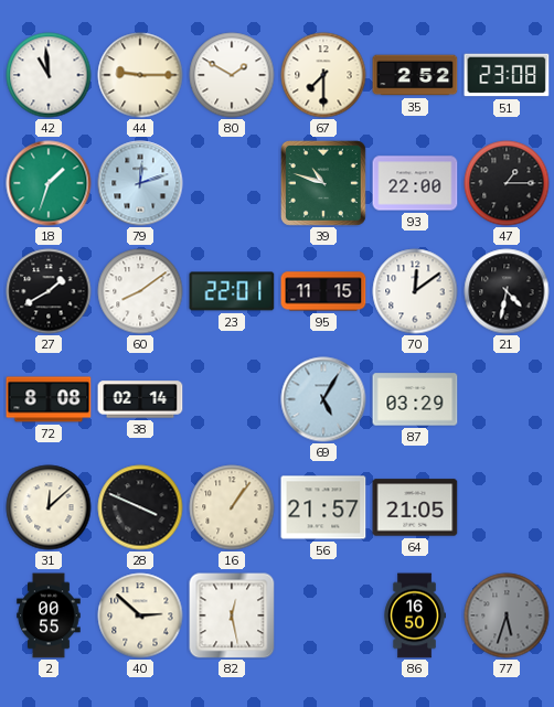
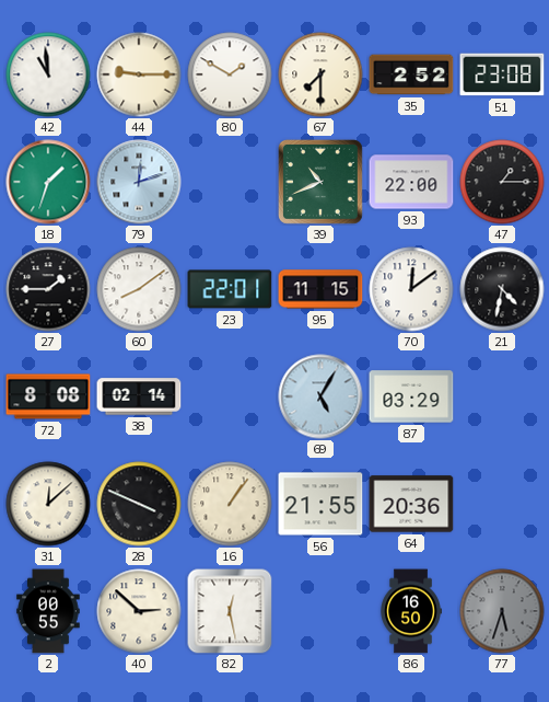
39: 10:48 -> 10:41
27: 1:40 -> 1:45
56: 21:57 -> 21:55
64: 21:05 -> 20:36
